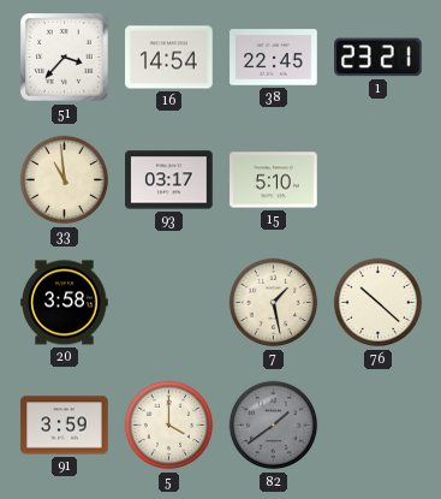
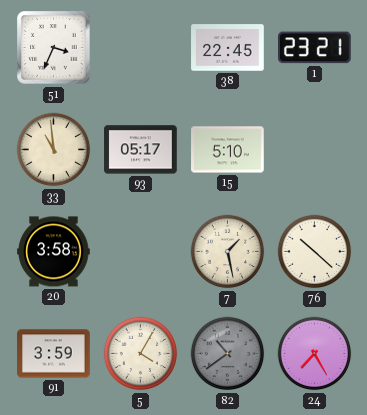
51: 3:37 -> 3:34
16: 14:54 -> none
93: 03:17 -> 05:17
5: 4:00 -> 4:05
82: 1:39 -> 10:39
24: none -> 7:25
